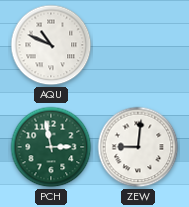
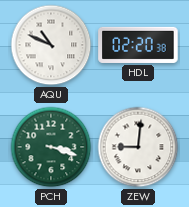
HDL: none -> 02:20
PCH: 2:58 -> 3:18
